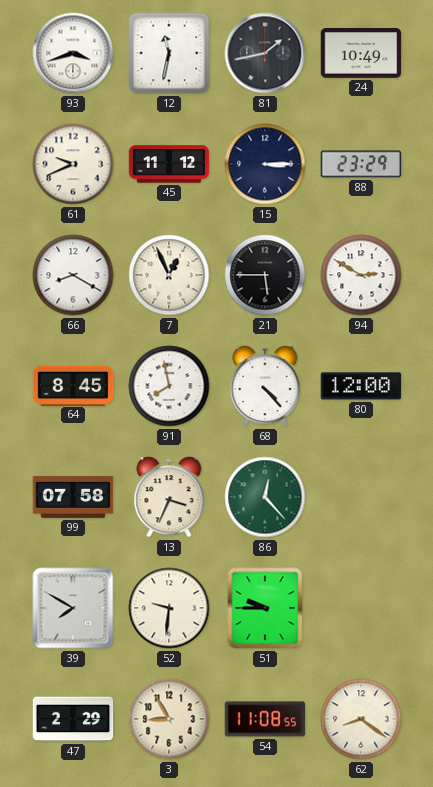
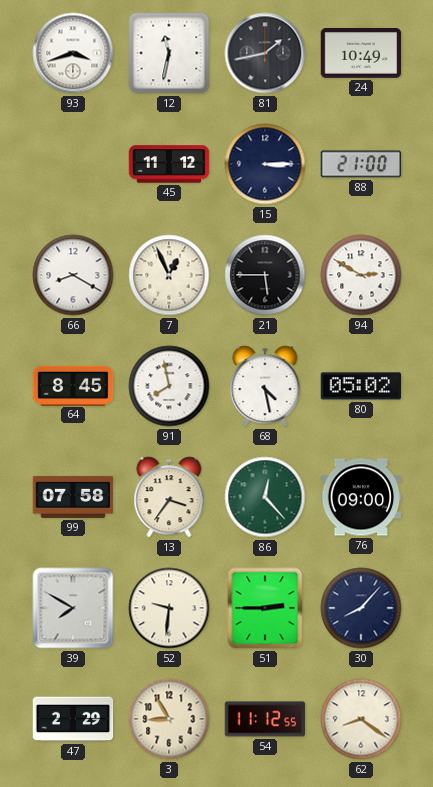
61: 9:41 -> none
88: 23:29 -> 21:00
68: 4:23 -> 4:28
80: 12:00 -> 05:02
13: 3:34 -> 3:36
76: none -> 09:00
51: 9:45 -> 2:45
30: none -> 8:07
54: 11:08 -> 11:12
